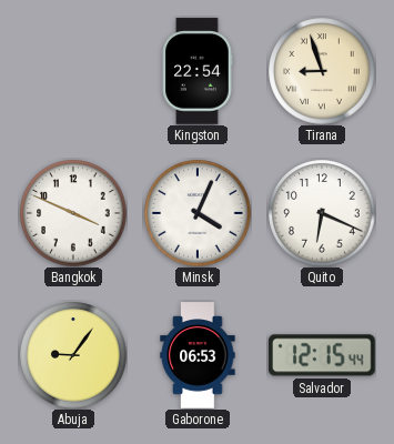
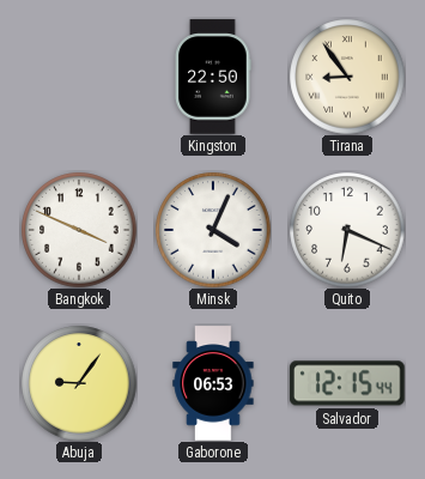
Kingston: 22:54 -> 22:50
Tirana: 8:57 -> 8:54
